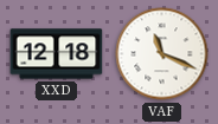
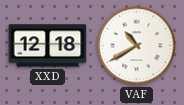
VAF: 11:19 -> 10:40
